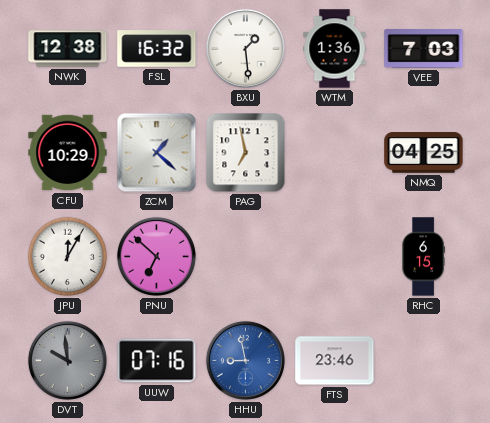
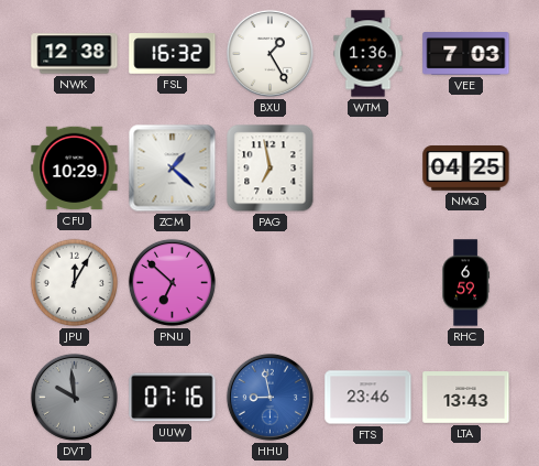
BXU: 1:29 -> 1:25
RHC: 6:15 -> 6:59
LTA: none -> 13:43
